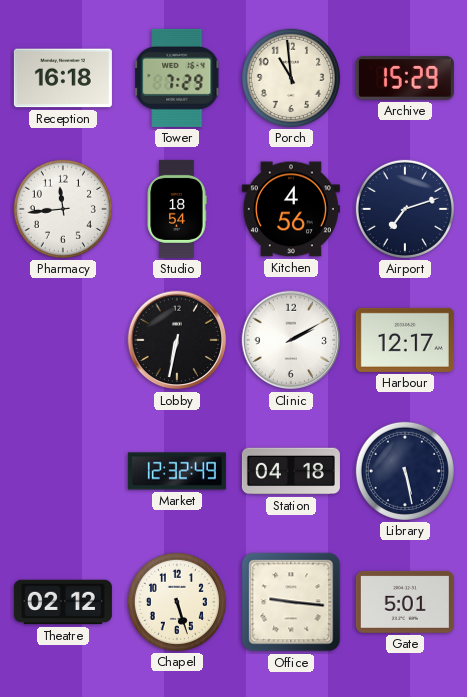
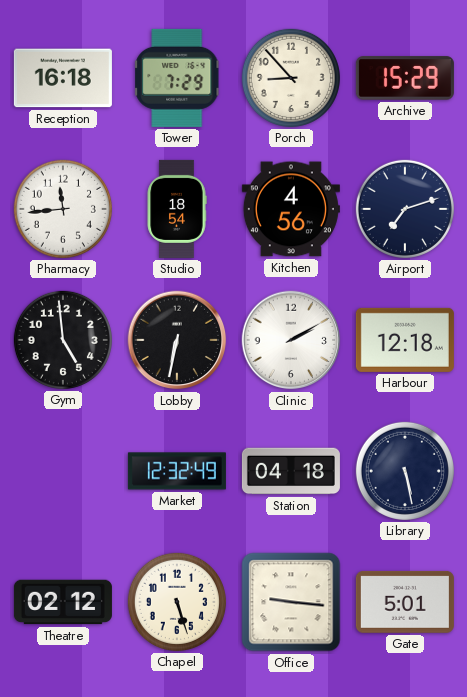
Porch: 10:59 -> 8:53
Gym: none -> 4:59
Harbour: 12:17 -> 12:18
